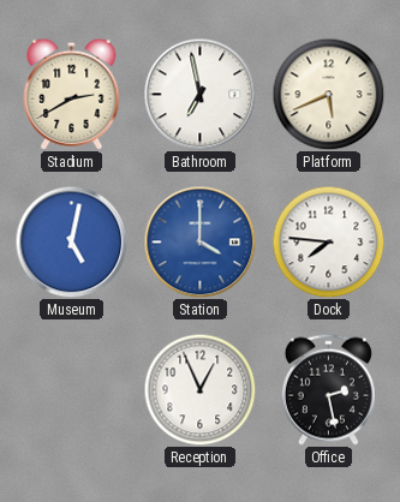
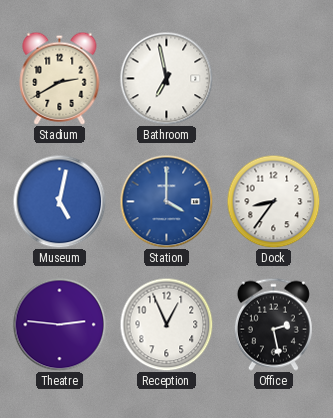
Platform: 5:41 -> none
Dock: 7:46 -> 8:36
Theatre: none -> 2:46
